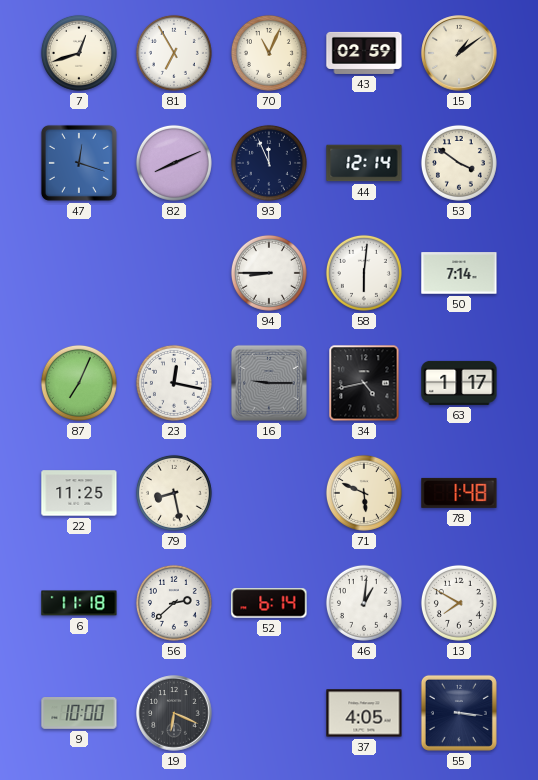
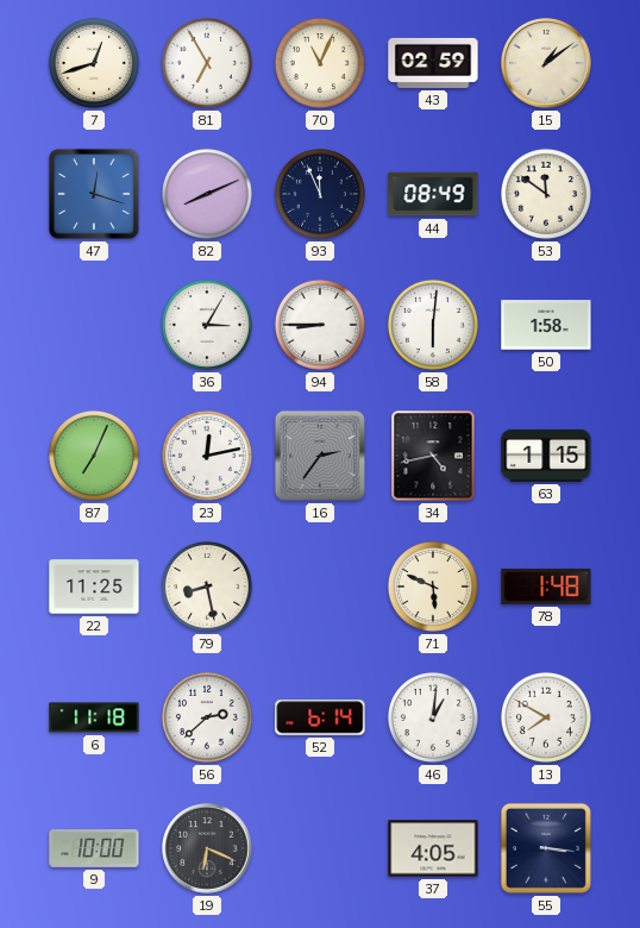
44: 12:14 -> 08:49
53: 3:51 -> 11:51
36: none -> 3:05
50: 7:14 -> 1:58
23: 12:17 -> 12:13
16: 9:15 -> 2:36
63: 1:17 -> 1:15
